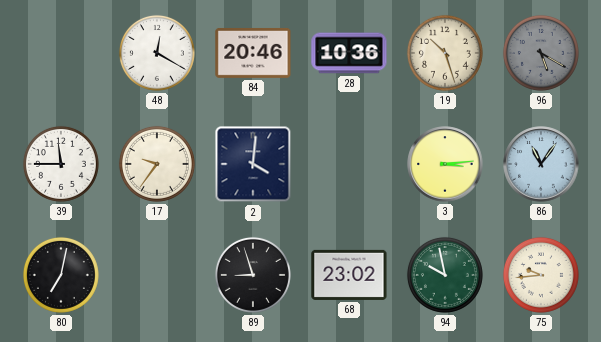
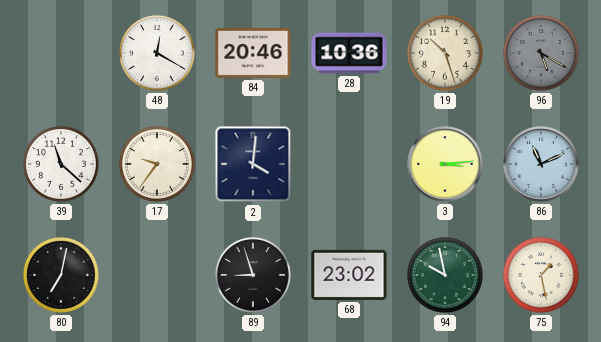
39: 11:45 -> 11:22
86: 11:06 -> 11:11
75: 9:44 -> 1:28
